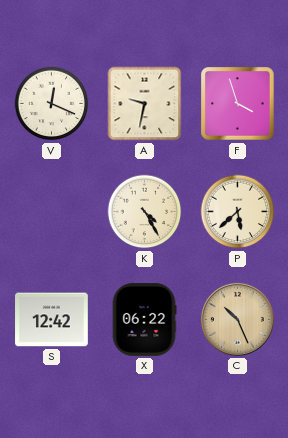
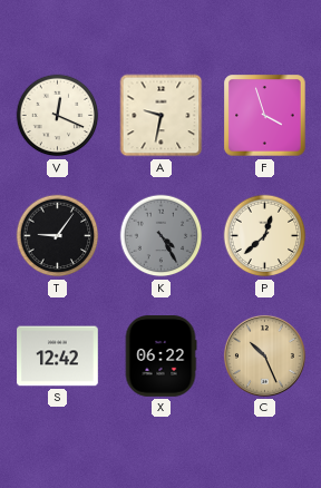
T: none -> 9:06
K dial: cream -> grey
P: 5:38 -> 12:38
